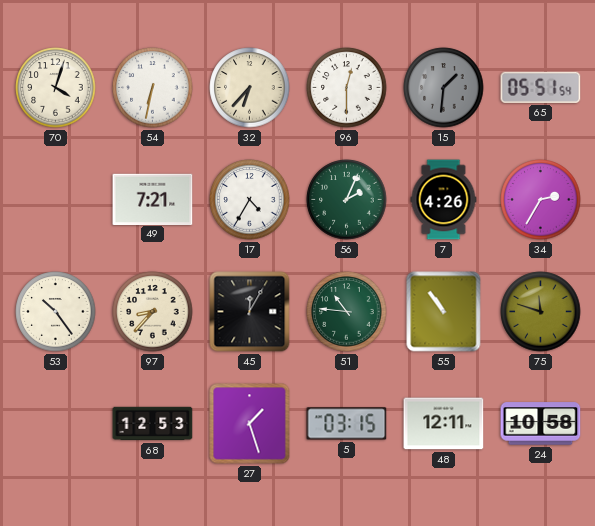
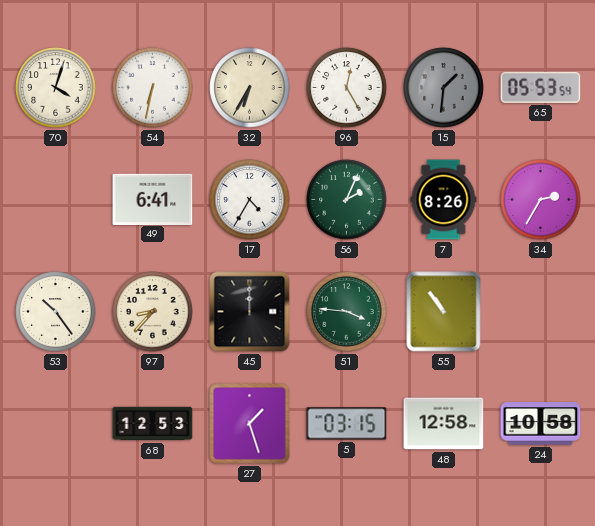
32: 6:37 -> 6:35
96: 12:30 -> 12:25
65: 05:51 -> 05:53
49: 7:21 -> 6:41
7: 4:26 -> 8:26
45: 12:05 -> 12:00
51: 10:46 -> 3:46
75: 11:48 -> none
48: 12:11 -> 12:58
